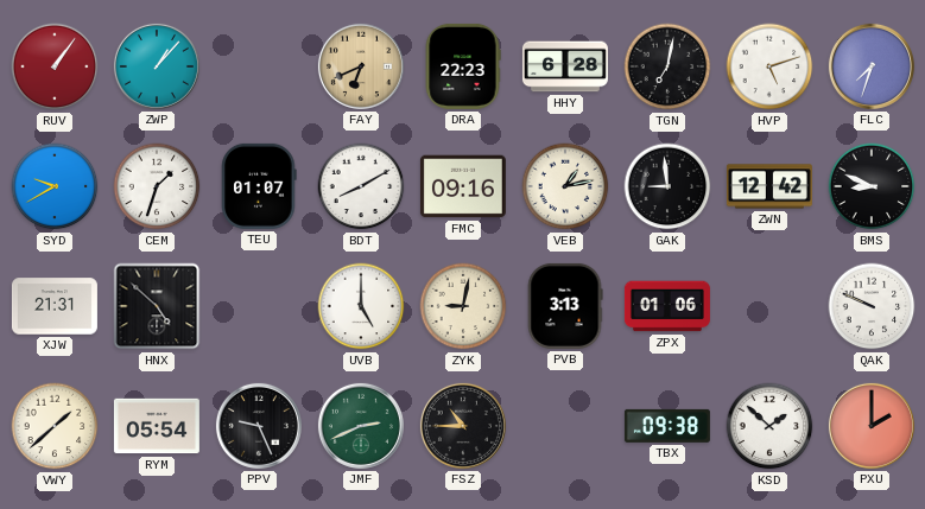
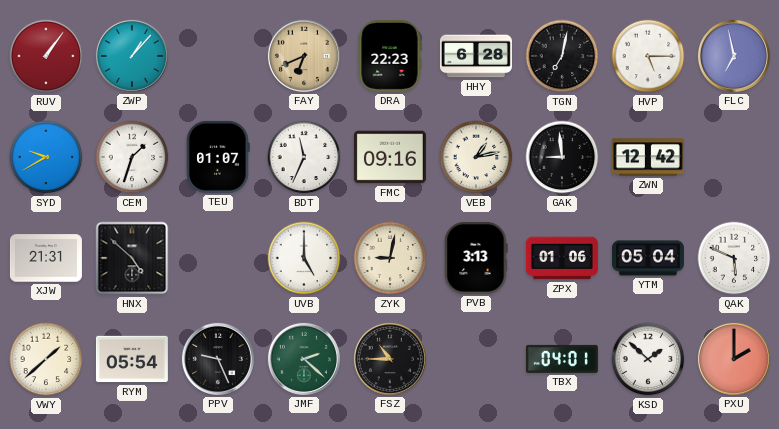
HVP: 5:12 -> 5:15
FLC: 7:33 -> 6:58
BDT: 8:10 -> 11:34
BMS: 8:49 -> none
YTM: none -> 05:04
QAK: 9:49 -> 5:49
JMF: 2:41 -> 2:22
TBX: 09:38 -> 04:01
